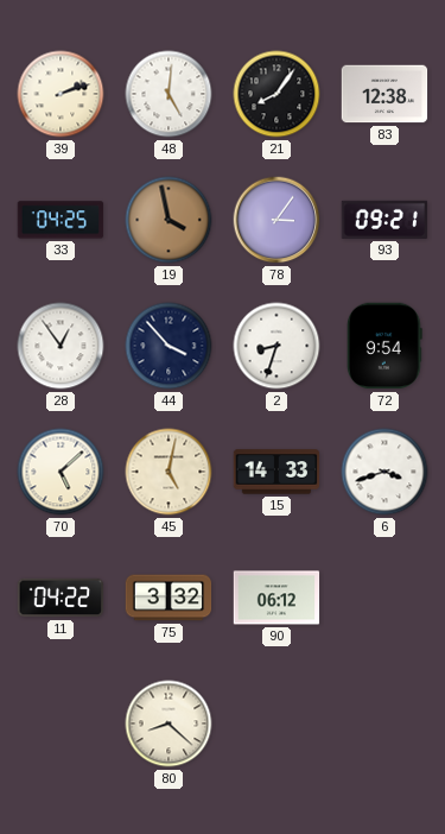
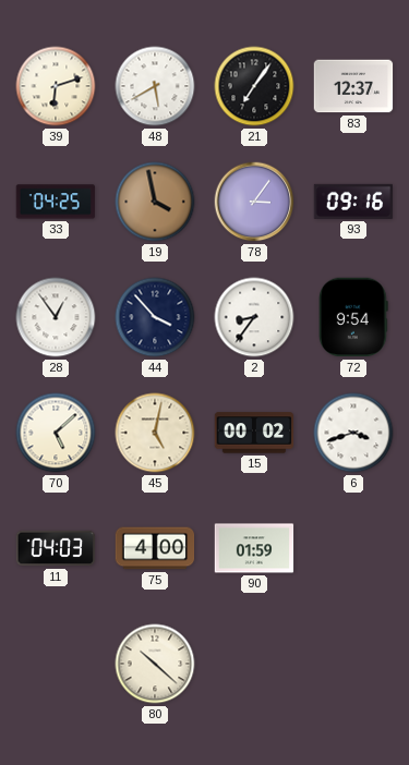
39: 2:12 -> 6:12
48: 5:01 -> 5:40
21: 8:06 -> 7:06
83: 12:38 -> 12:37
93: 09:21 -> 09:16
2: 8:33 -> 8:36
15: 14:33 -> 00:02
11: 04:22 -> 04:03
75: 3:32 -> 4:00
90: 06:12 -> 01:59
80: 8:22 -> 10:22
